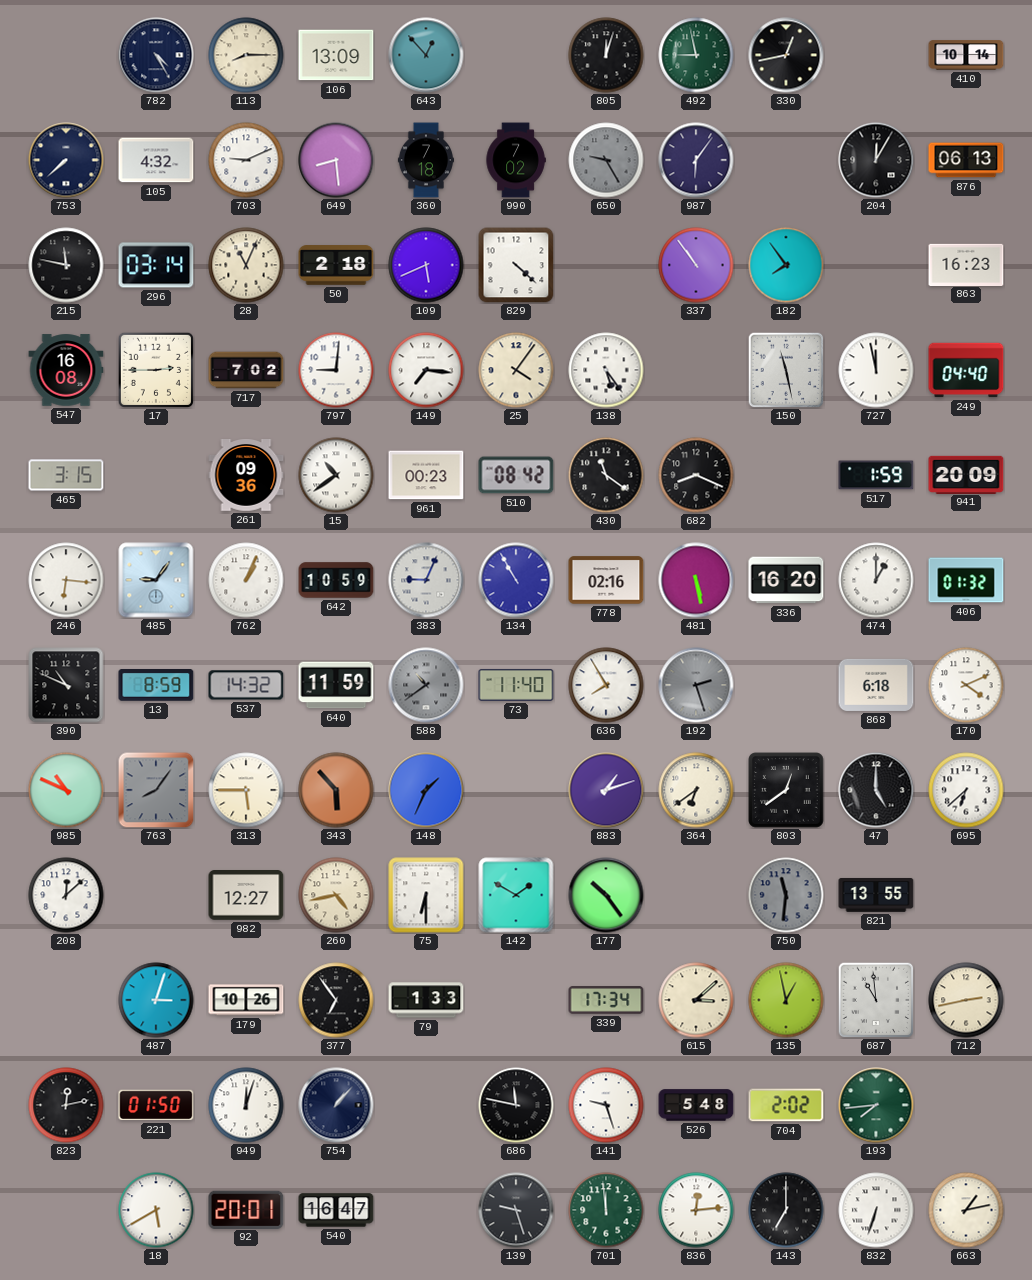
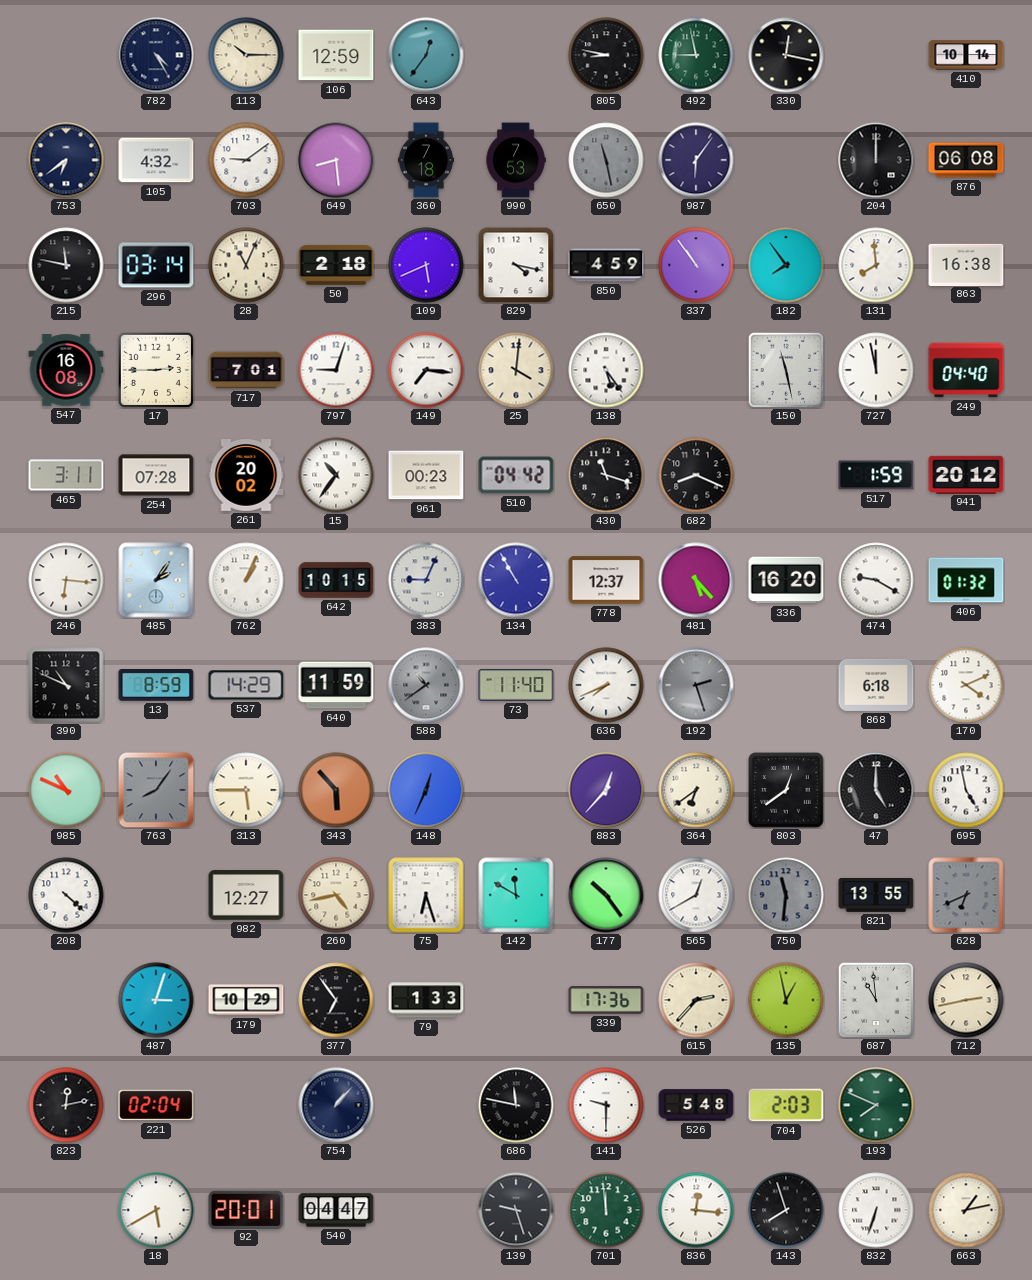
113: 8:15 -> 10:15
106: 13:09 -> 12:59
643: 12:53 -> 12:36
805: 12:03 -> 8:47
330: 12:43 -> 12:17
753: 7:38 -> 6:39
703: 9:11 -> 9:09
990: 7:02 -> 7:53
650: 9:25 -> 11:28
204: 12:05 -> 12:00
876: 06:13 -> 06:08
829: 4:22 -> 4:17
850: none -> 4:59
131: none -> 7:59
863: 16:23 -> 16:38
717: 7:02 -> 7:01
797: 9:01 -> 9:03
25: 4:06 -> 4:01
465: 3:15 -> 3:11
254: none -> 07:28
261: 09:36 -> 20:02
15: 10:39 -> 10:36
510: 08:42 -> 04:42
430: 11:21 -> 11:18
941: 20:09 -> 20:12
485: 9:06 -> 2:06
642: 10:59 -> 10:15
778: 02:16 -> 12:37
481: 5:28 -> 5:23
474: 1:00 -> 9:20
537: 14:32 -> 14:29
636: 7:55 -> 7:41
148: 1:34 -> 12:34
883: 1:12 -> 12:37
695: 6:38 -> 4:58
208: 12:08 -> 4:22
75: 6:30 -> 6:27
142: 1:50 -> 11:50
565: none -> 12:40
628: none -> 6:41
179: 10:26 -> 10:29
339: 17:34 -> 17:36
615: 3:08 -> 2:37
221: 01:50 -> 02:04
949: 12:03 -> none
141: 9:27 -> 9:30
704: 2:02 -> 2:03
193: 7:44 -> 7:49
540: 16:47 -> 04:47
836: 12:14 -> 12:16
143: 7:00 -> 7:57
